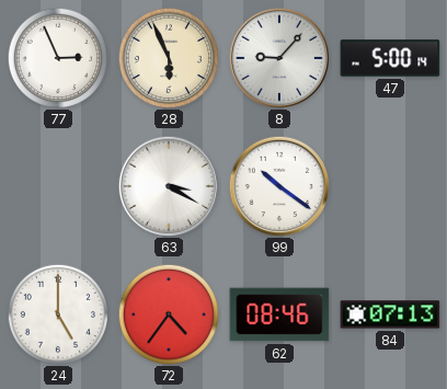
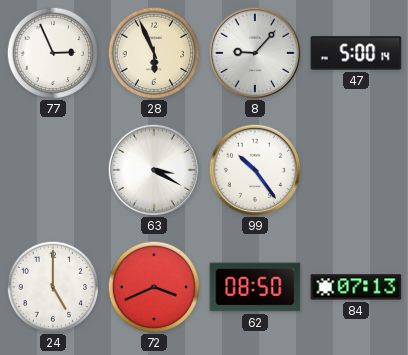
99: 10:21 -> 10:24
72: 4:36 -> 3:41
62: 08:46 -> 08:50
